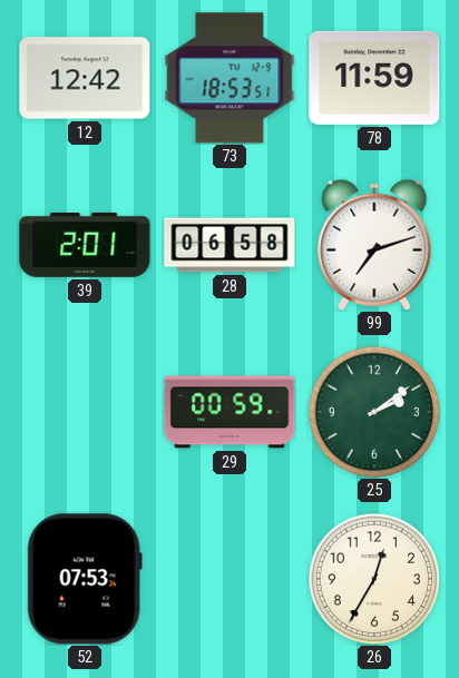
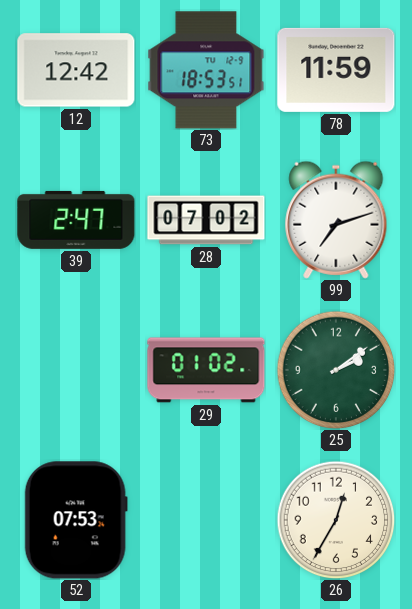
39: 2:01 -> 2:47
28: 06:58 -> 07:02
29: 00:59 -> 01:02
